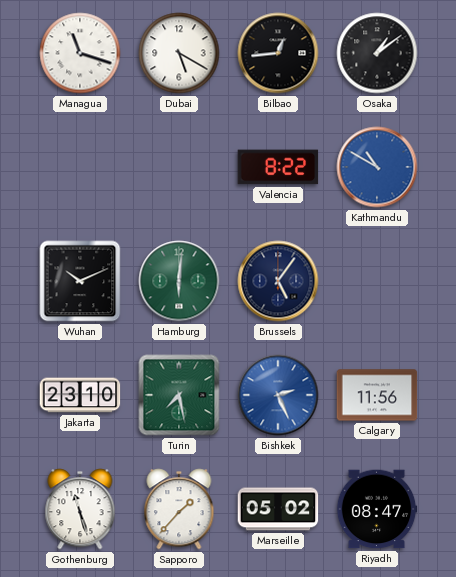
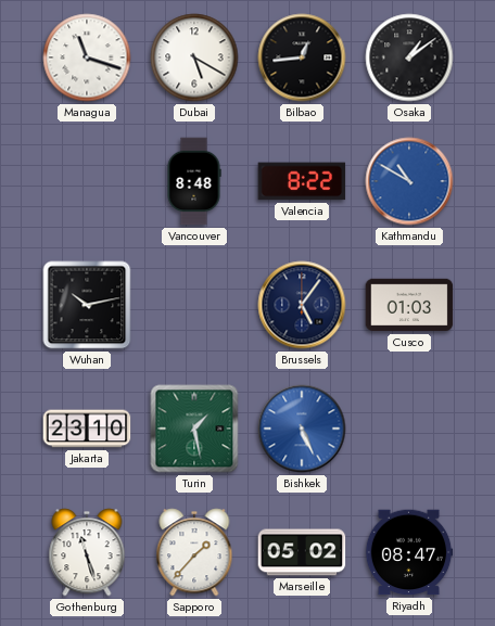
Vancouver: none -> 8:48
Wuhan: 10:11 -> 10:13
Hamburg: 6:01 -> none
Cusco: none -> 01:03
Turin: 7:28 -> 1:28
Bishkek: 2:26 -> 5:26
Calgary: 11:56 -> none
